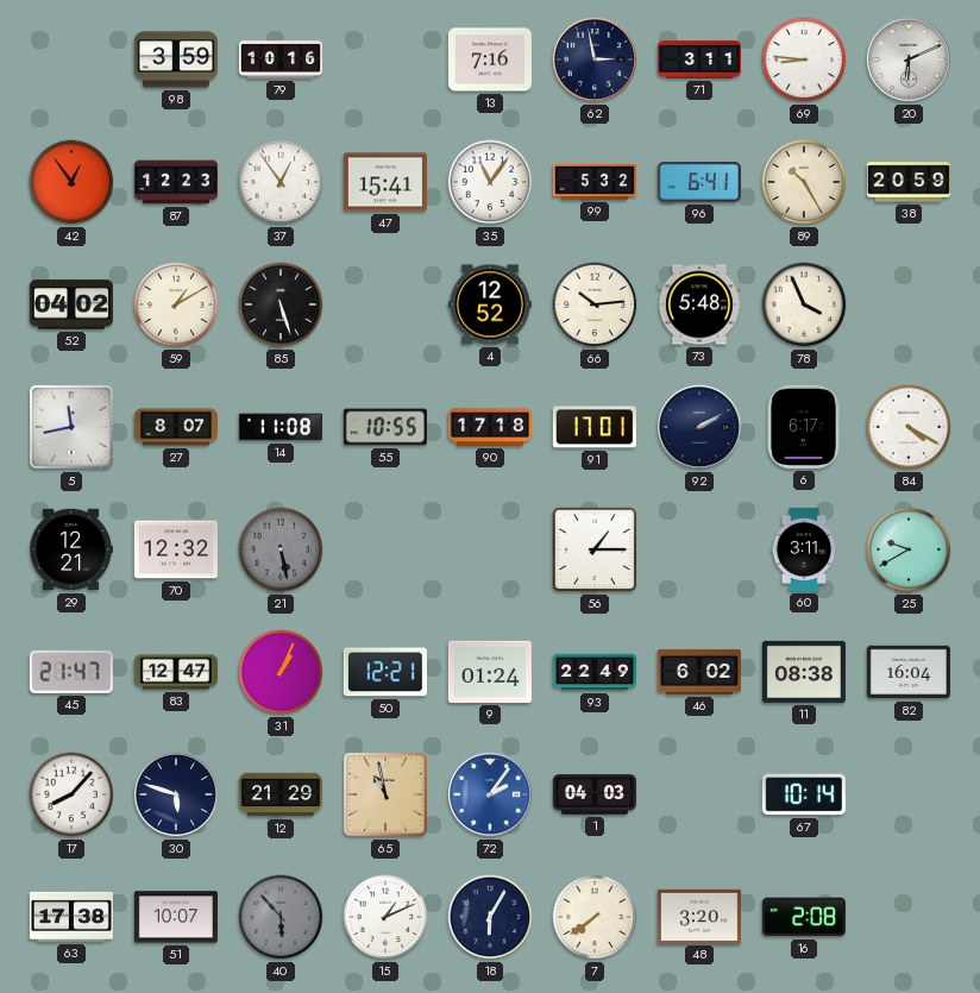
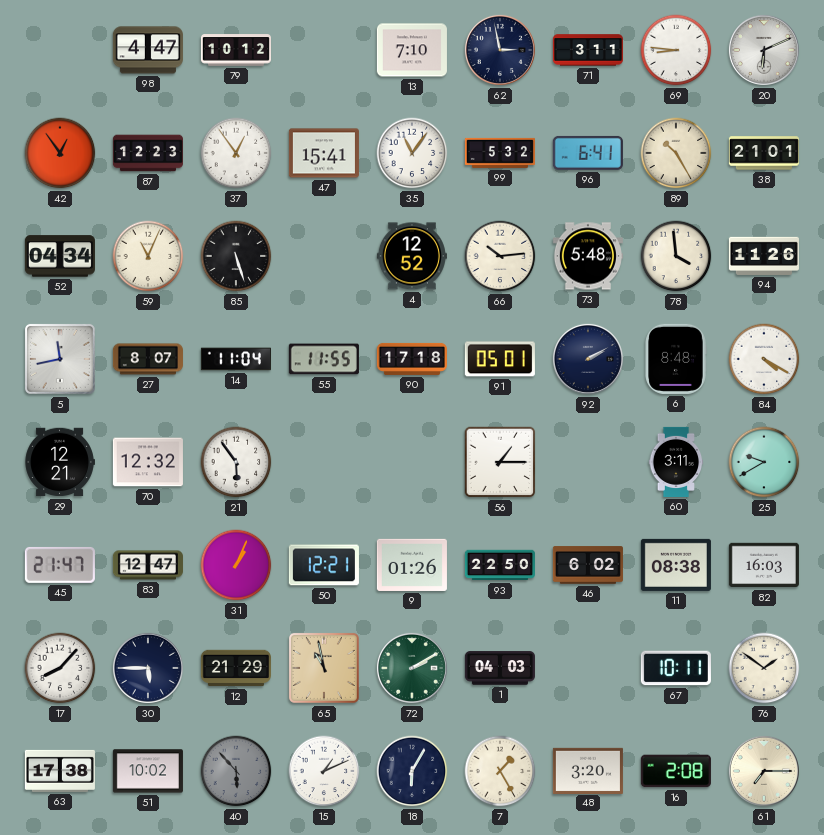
98: 3:59 -> 4:47
79: 10:16 -> 10:12
13: 7:16 -> 7:10
38: 20:59 -> 21:01
52: 04:02 -> 04:34
59: 1:10 -> 11:04
78: 3:56 -> 3:59
94: none -> 11:26
14: 11:08 -> 11:04
55: 10:55 -> 11:55
91: 17:01 -> 05:01
6: 6:17 -> 8:48
21: 5:28 -> 5:54
21 dial: grey -> white
9: 01:24 -> 01:26
93: 22:49 -> 22:50
82: 16:04 -> 16:03
30: 5:48 -> 5:45
72: 2:06 -> 2:10
72 dial: blue -> green
67: 10:14 -> 10:11
76: none -> 1:51
51: 10:07 -> 10:02
7: 7:39 -> 1:25
61: none -> 7:15
